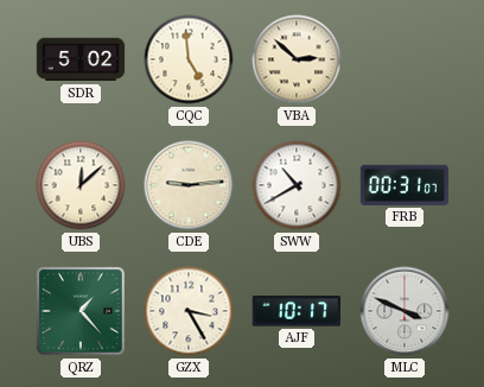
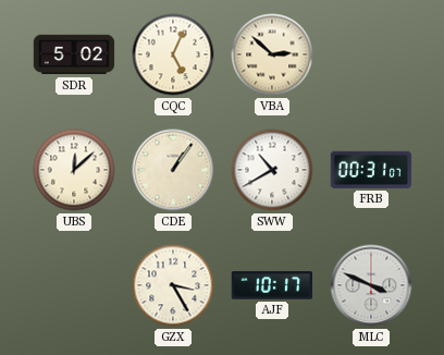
CQC: 4:59 -> 5:04
CDE: 9:14 -> 1:06
QRZ: 1:23 -> none
